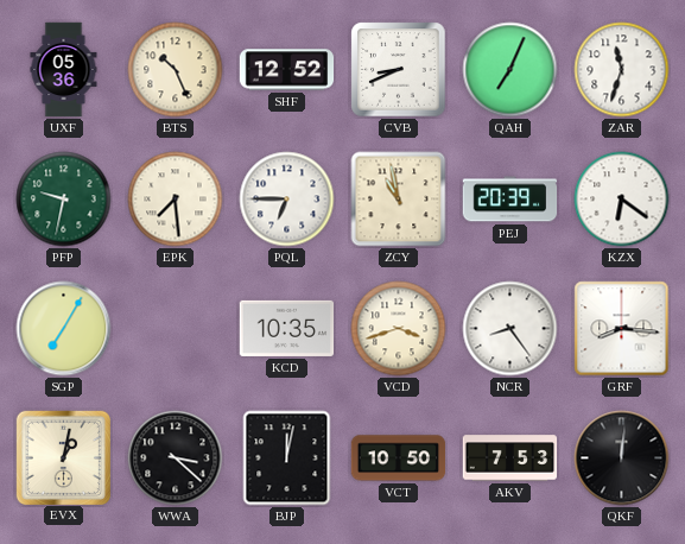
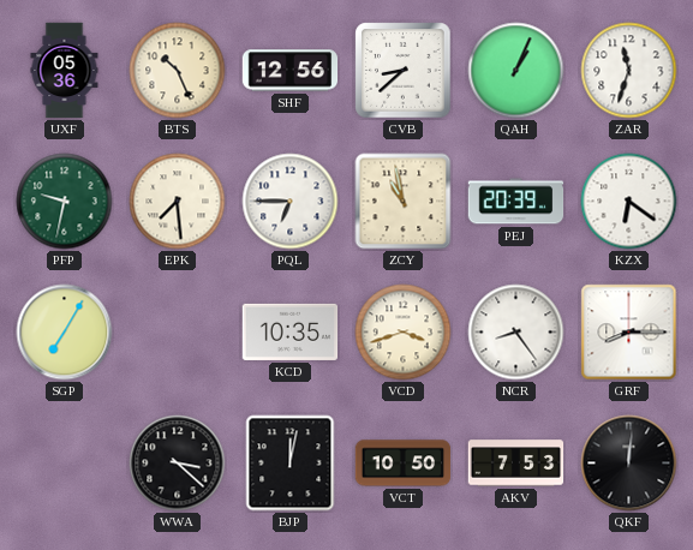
SHF: 12:52 -> 12:56
CVB: 8:41 -> 8:38
QAH: 7:04 -> 1:04
GRF: 8:16 -> 8:15
EVX: 1:02 -> none
